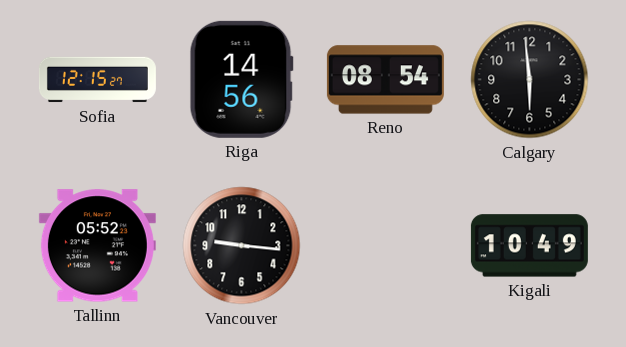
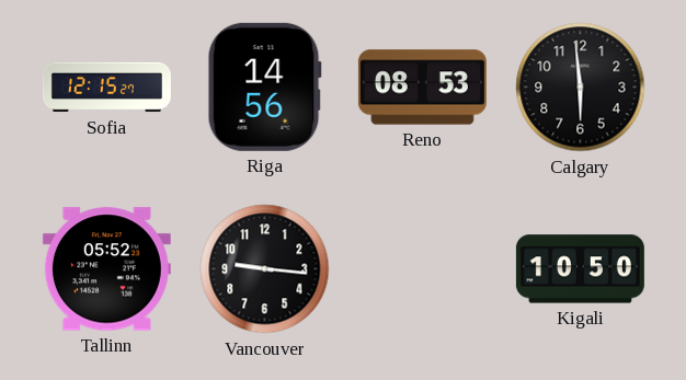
Reno: 08:54 -> 08:53
Kigali: 10:49 -> 10:50
